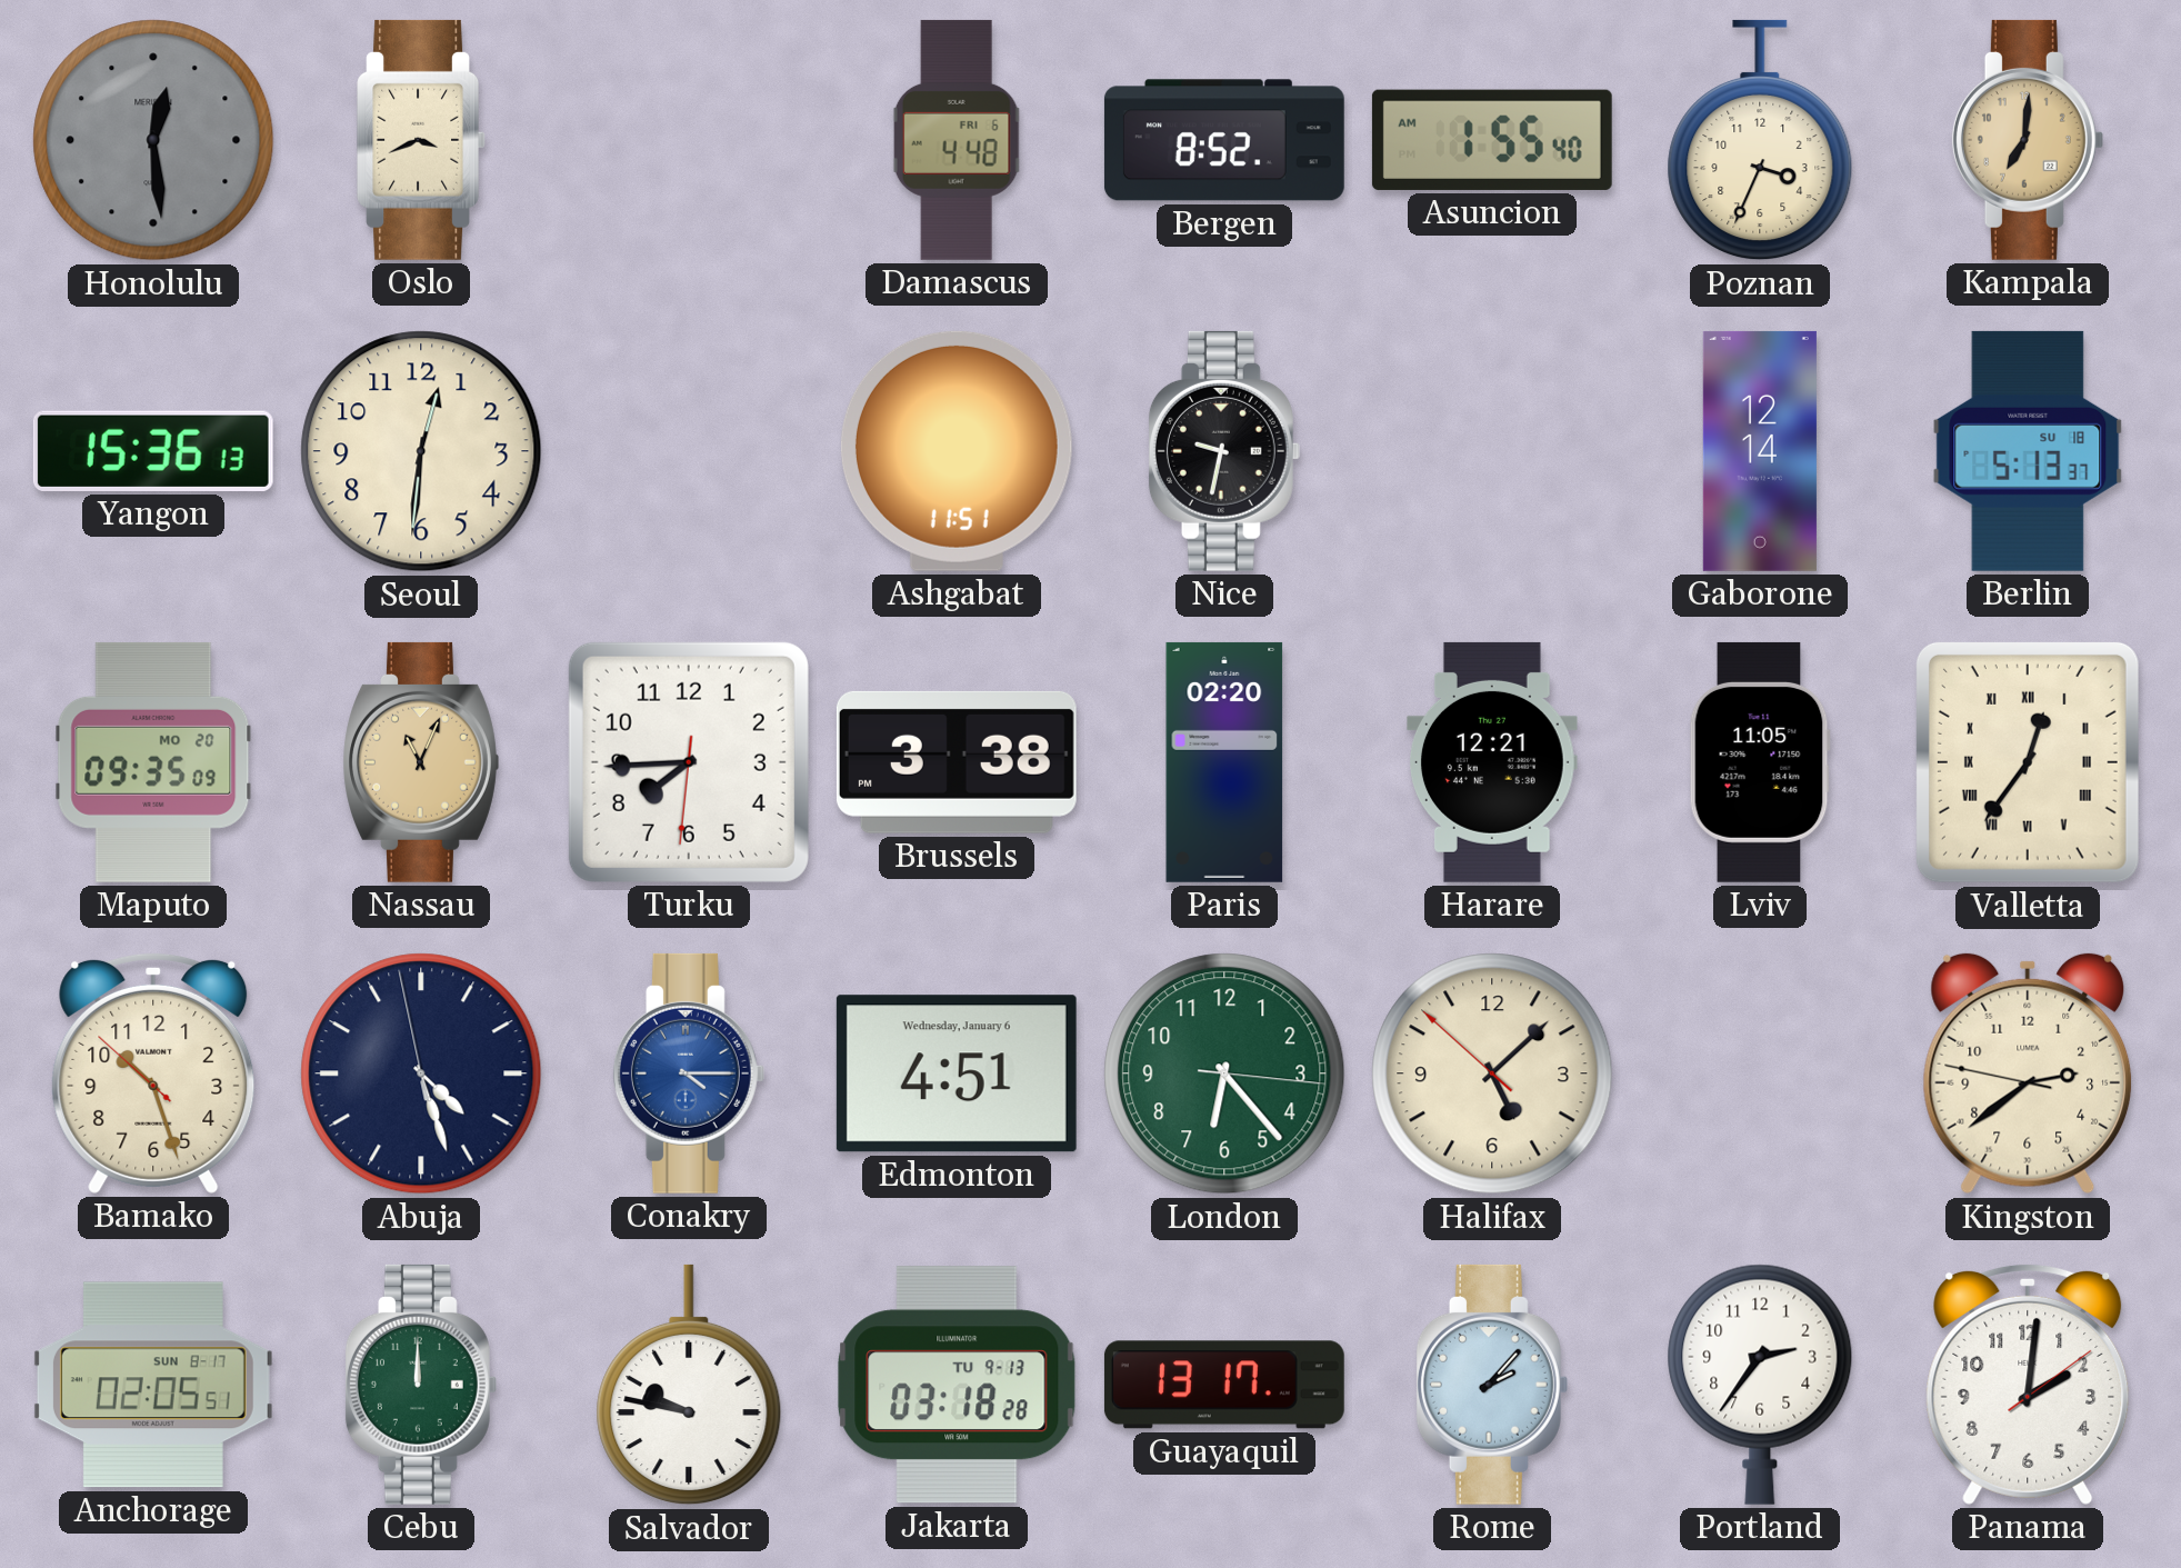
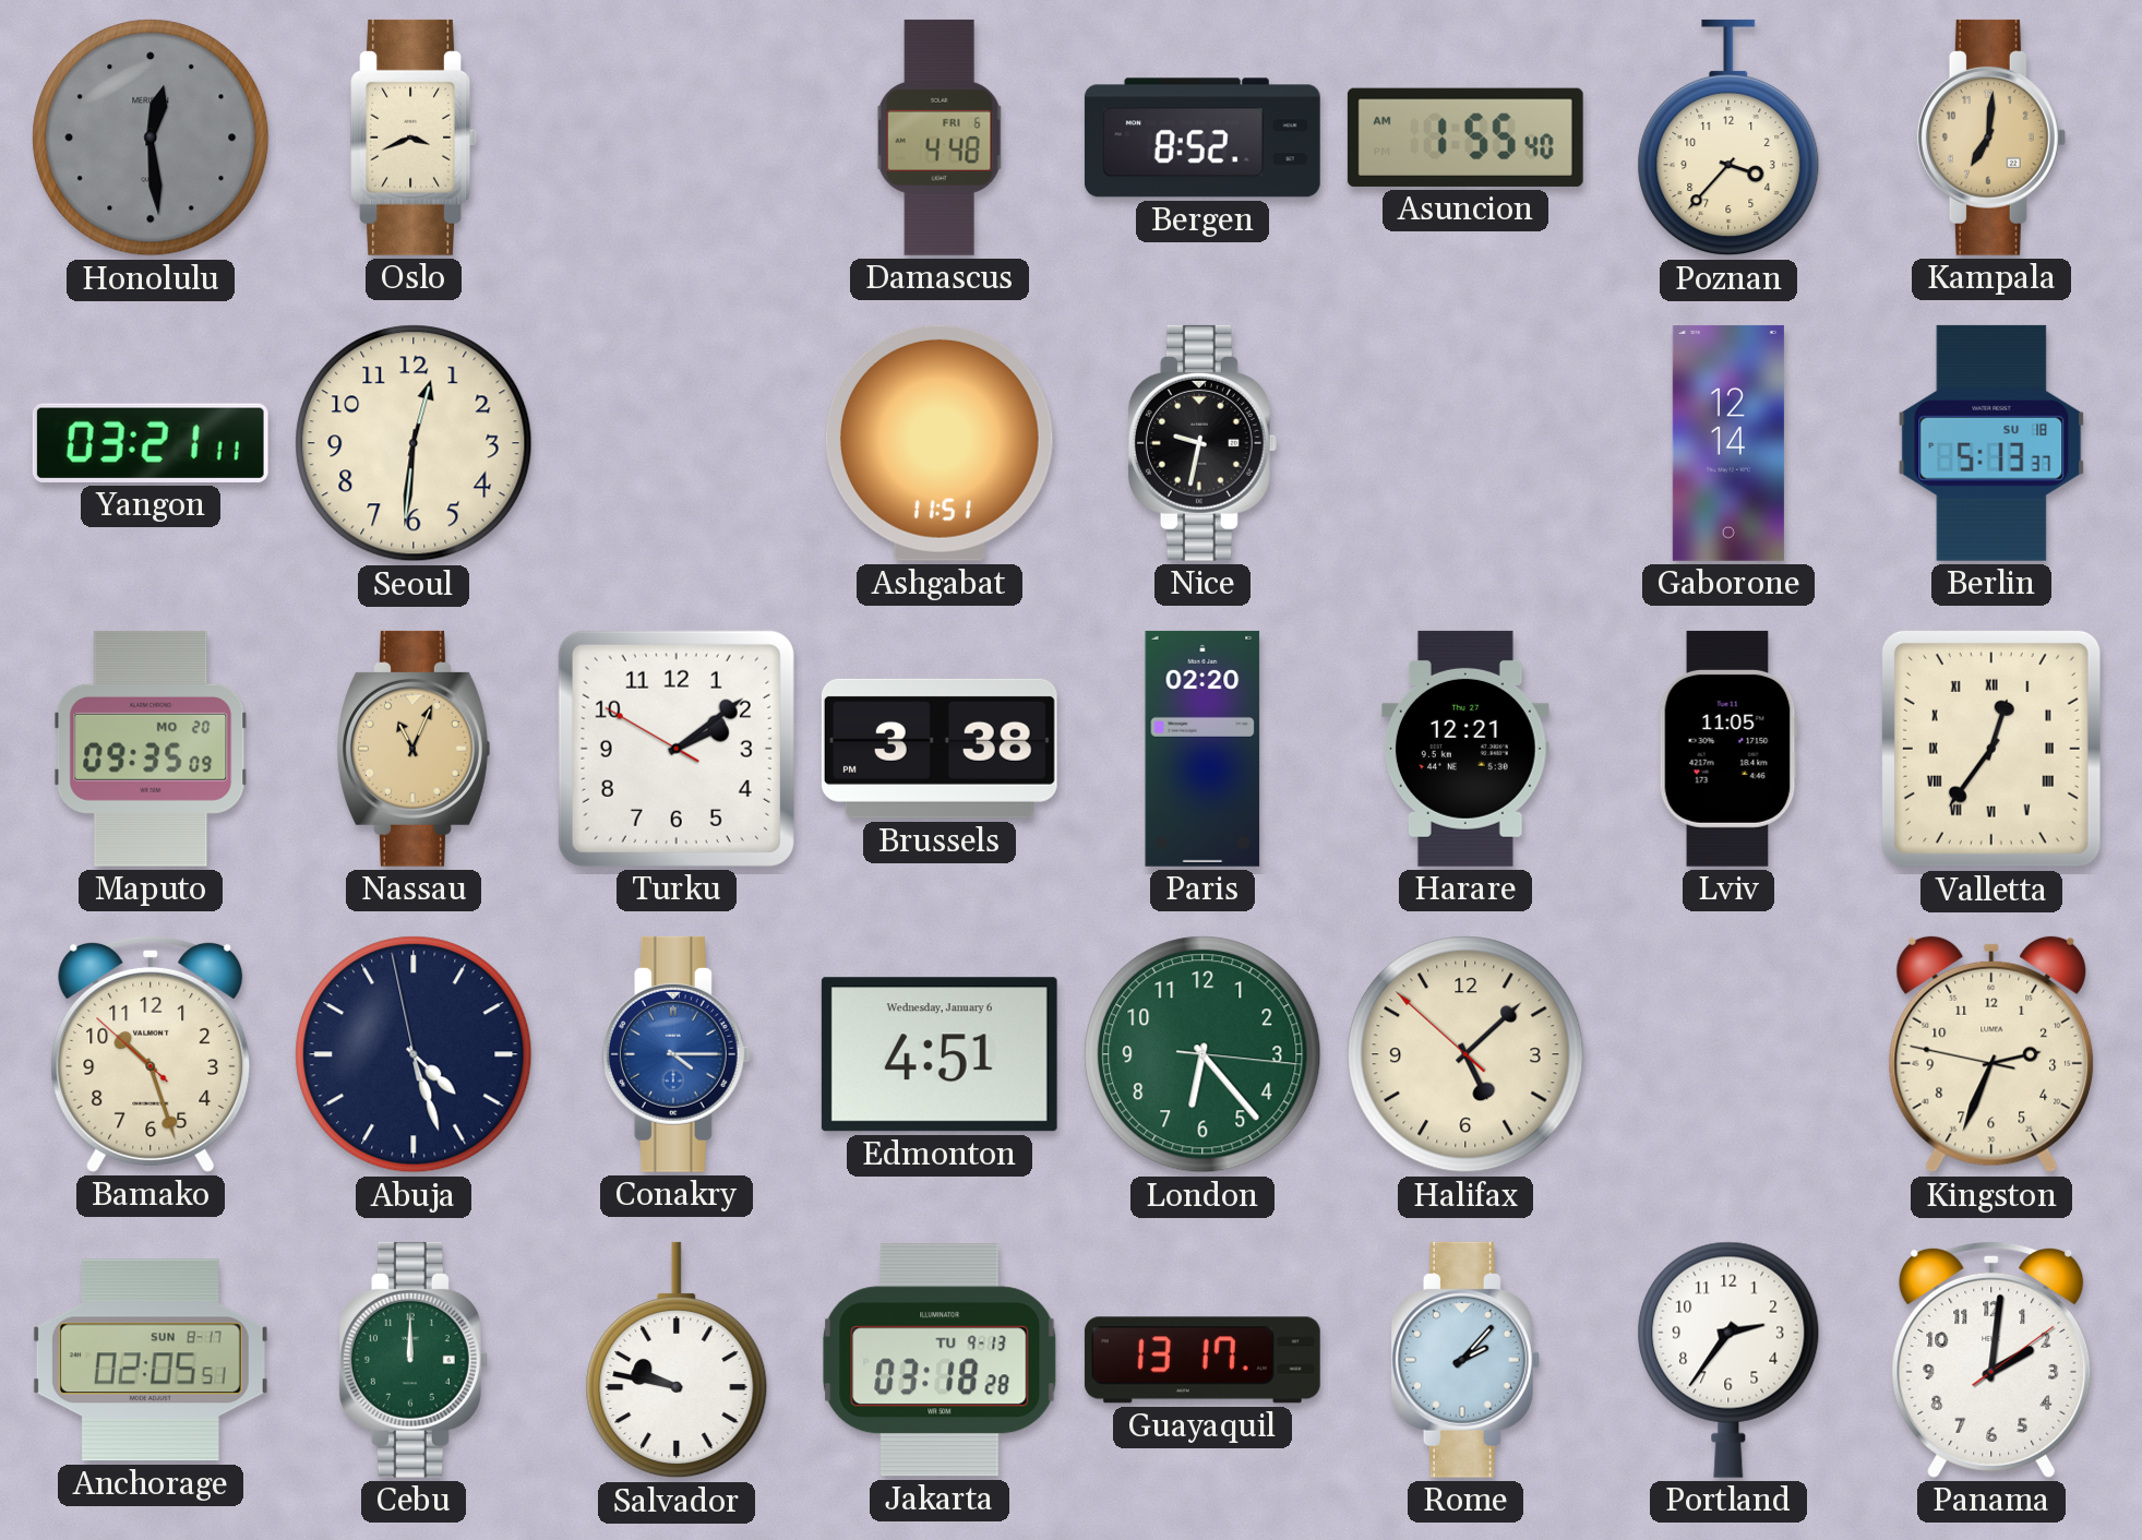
Poznan: 3:34 -> 3:37
Yangon: 15:36 -> 03:21
Turku: 7:44 -> 2:08
Kingston: 2:38 -> 2:33
